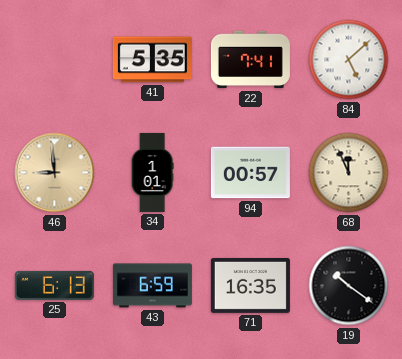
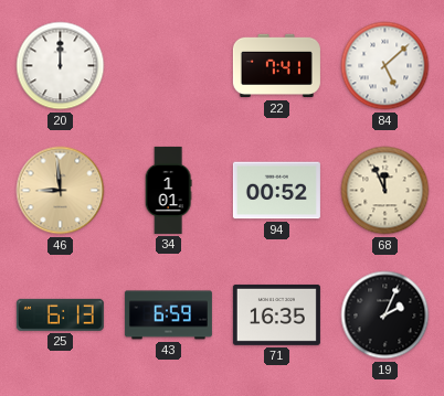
20: none -> 12:00
41: 5:35 -> none
94: 00:57 -> 00:52
19: 10:21 -> 2:04
